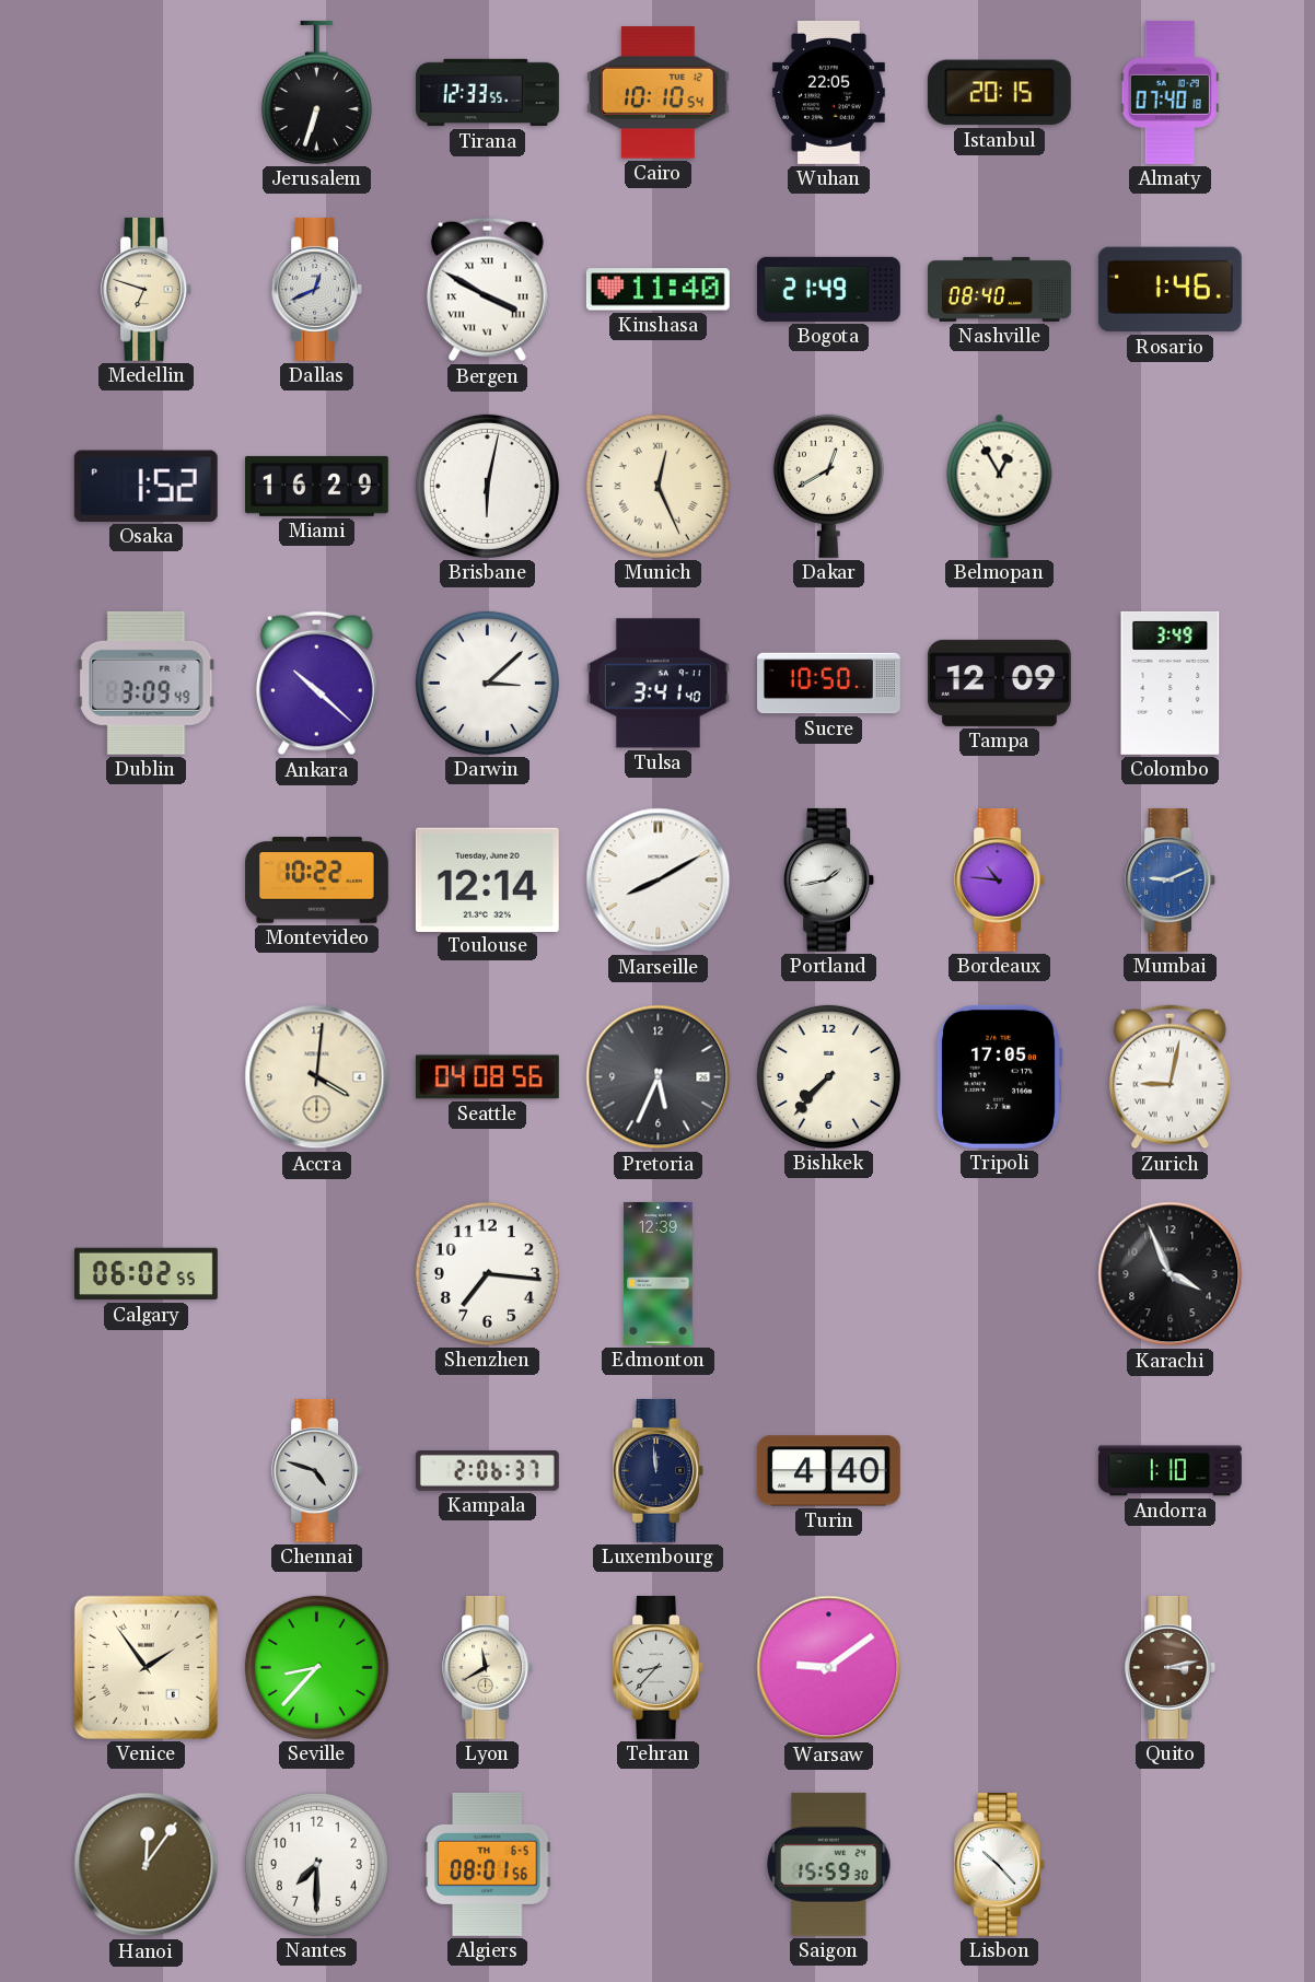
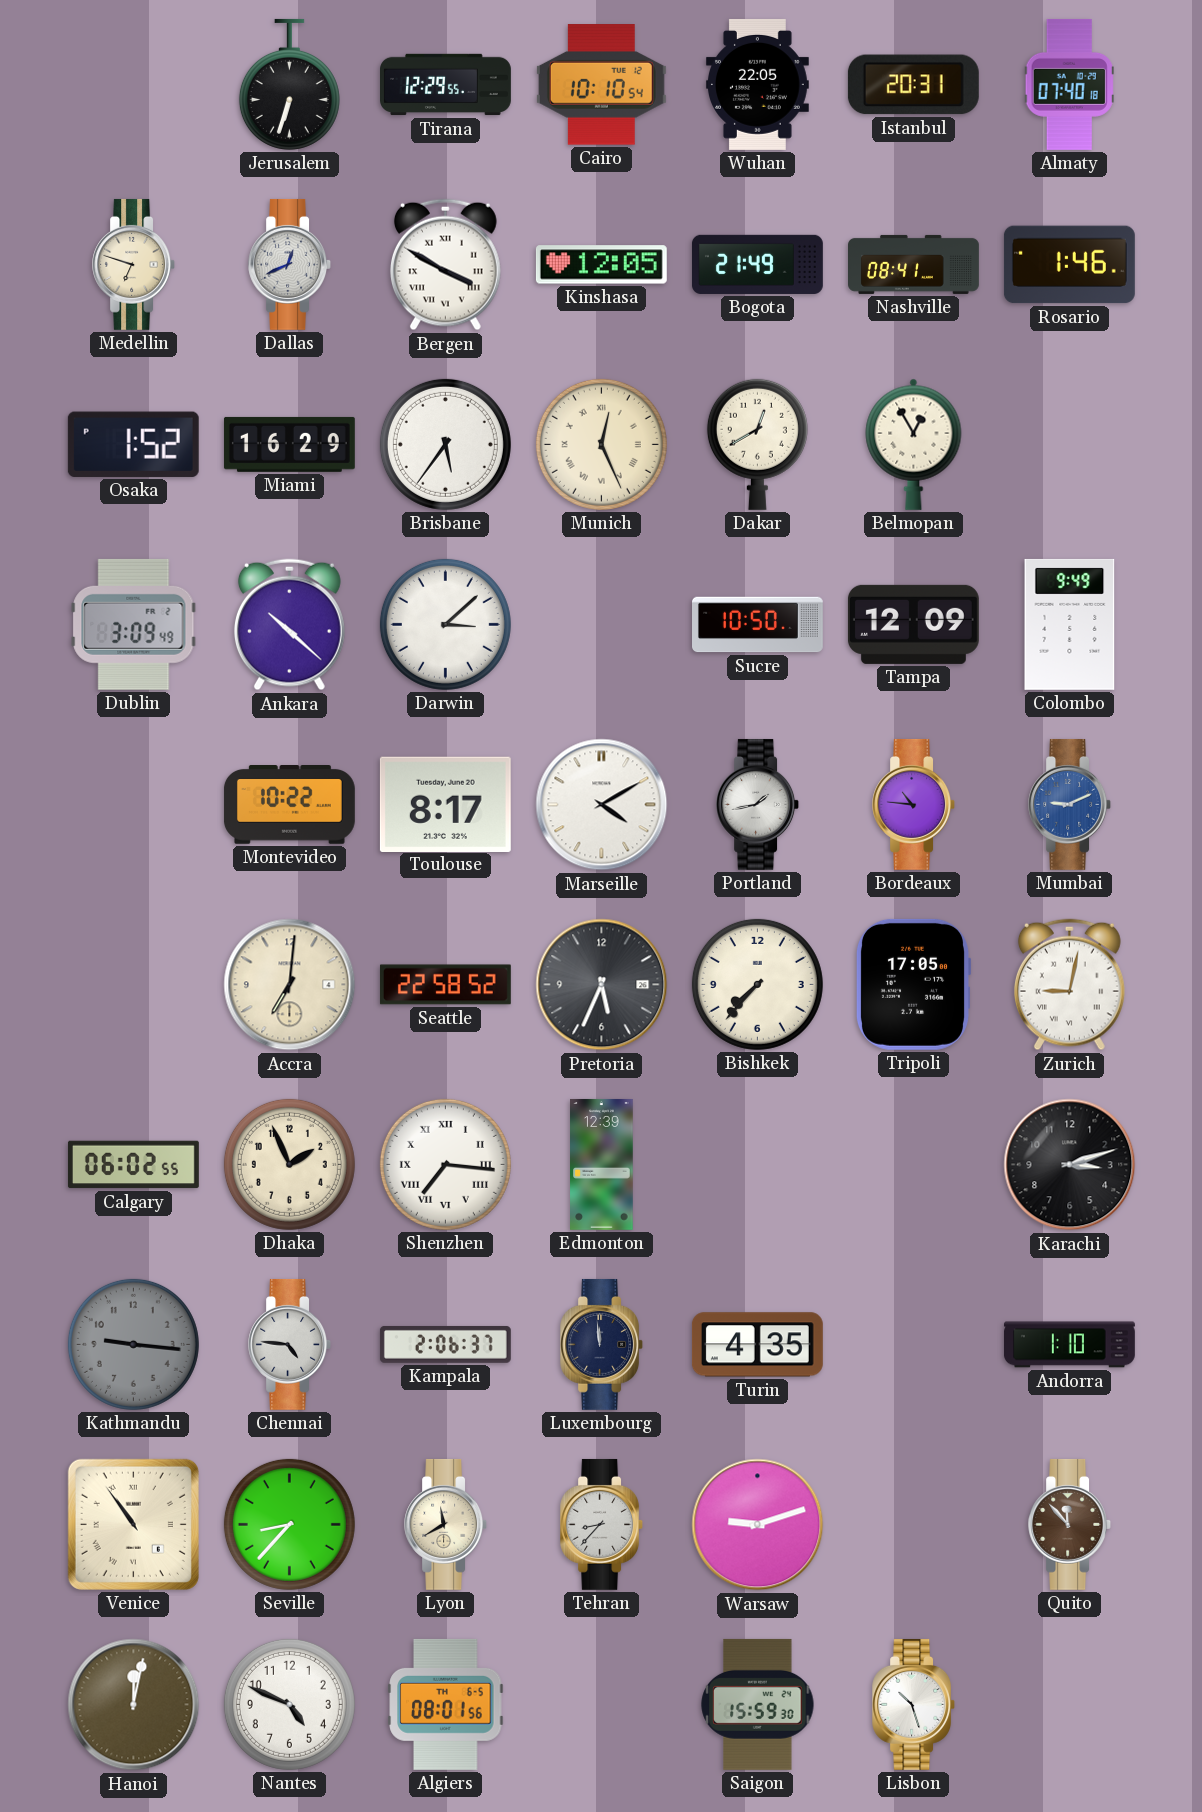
Tirana: 12:33 -> 12:29
Istanbul: 20:15 -> 20:31
Kinshasa: 11:40 -> 12:05
Nashville: 08:40 -> 08:41
Brisbane: 6:02 -> 5:36
Tulsa: 3:41 -> none
Colombo: 3:49 -> 9:49
Toulouse: 12:14 -> 8:17
Marseille: 8:10 -> 4:10
Accra: 4:01 -> 7:01
Seattle: 04:08 -> 22:58
Dhaka: none -> 1:56
Shenzhen numerals: Arabic -> Roman
Karachi: 3:56 -> 3:12
Kathmandu: none -> 9:16
Chennai: 4:48 -> 4:46
Turin: 4:40 -> 4:35
Venice: 1:54 -> 10:54
Warsaw: 9:09 -> 9:12
Quito: 3:13 -> 11:53
Hanoi: 12:06 -> 12:02
Nantes: 7:30 -> 4:49
Lisbon: 10:23 -> 10:27
